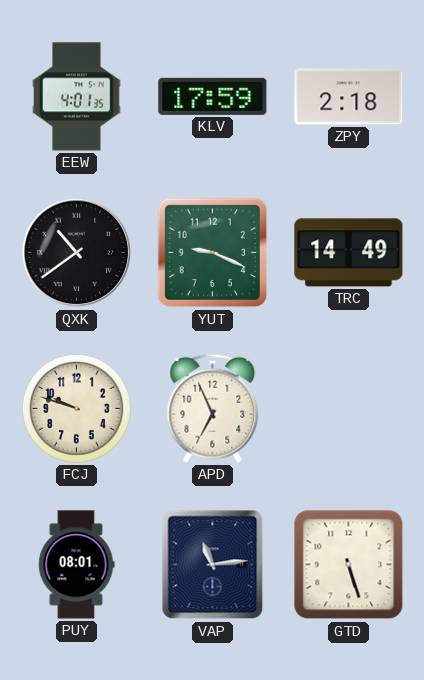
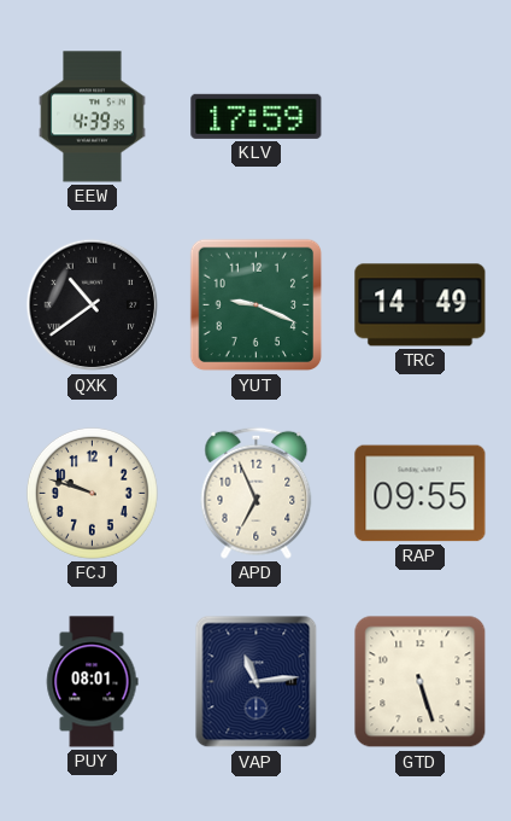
EEW: 4:01 -> 4:39
ZPY: 2:18 -> none
RAP: none -> 09:55
